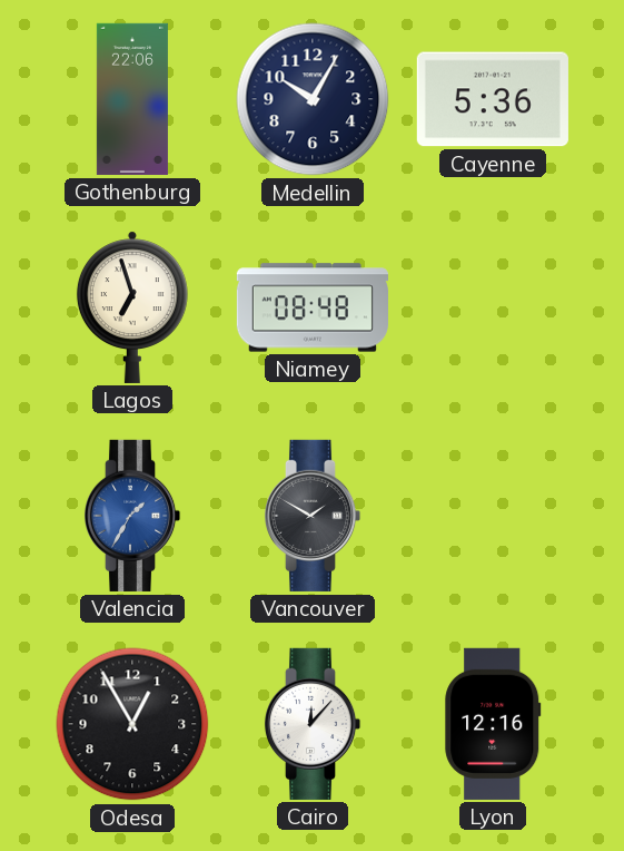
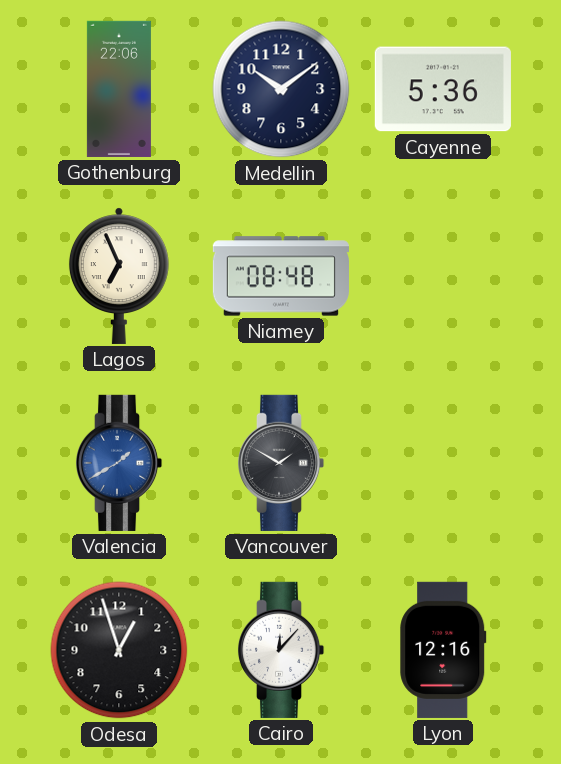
Medellin: 10:05 -> 10:09
Lagos: 6:57 -> 6:56
Valencia: 1:35 -> 1:40
Odesa: 12:55 -> 12:57
